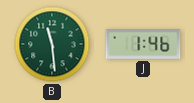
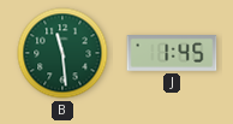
J: 1:46 -> 1:45
